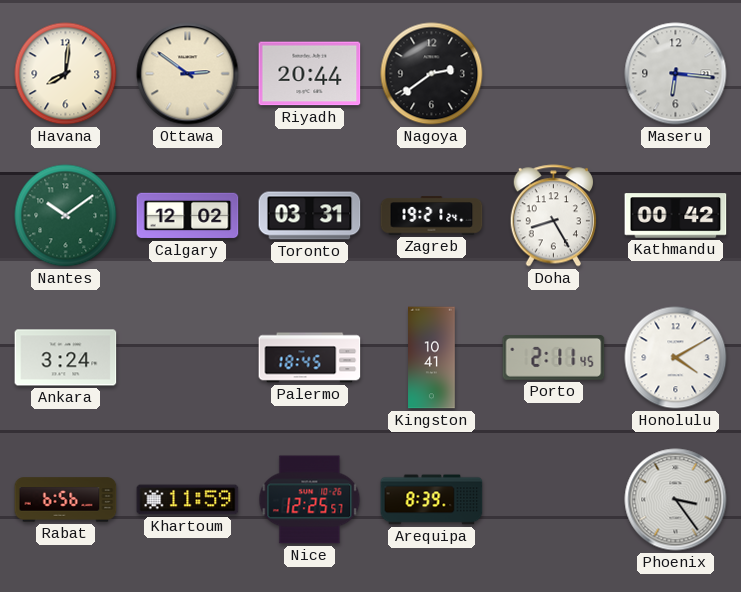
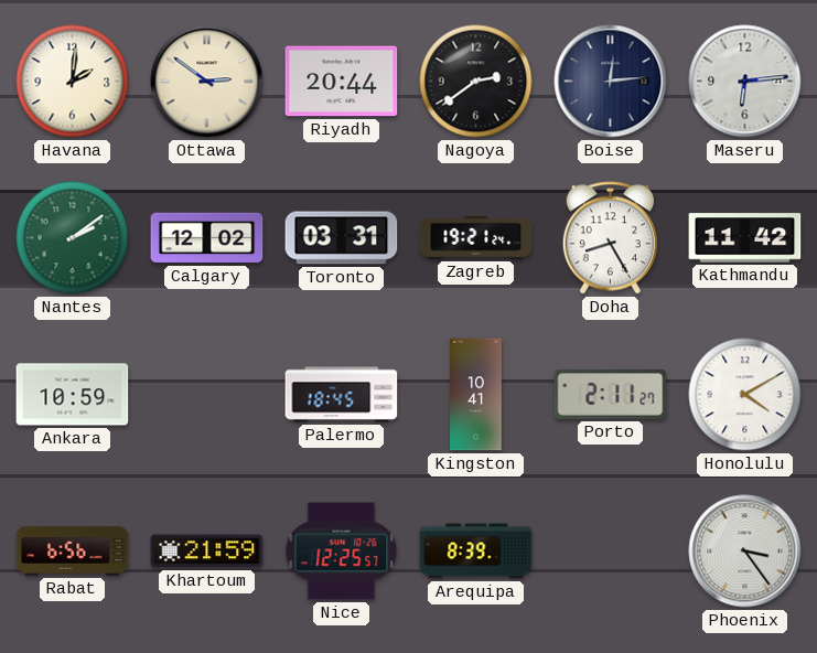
Havana: 8:01 -> 2:01
Boise: none -> 12:14
Maseru: 6:16 -> 6:14
Nantes: 10:09 -> 2:09
Kathmandu: 00:42 -> 11:42
Ankara: 3:24 -> 10:59
Porto: 2:11:45 -> 2:11:27
Khartoum: 11:59 -> 21:59
